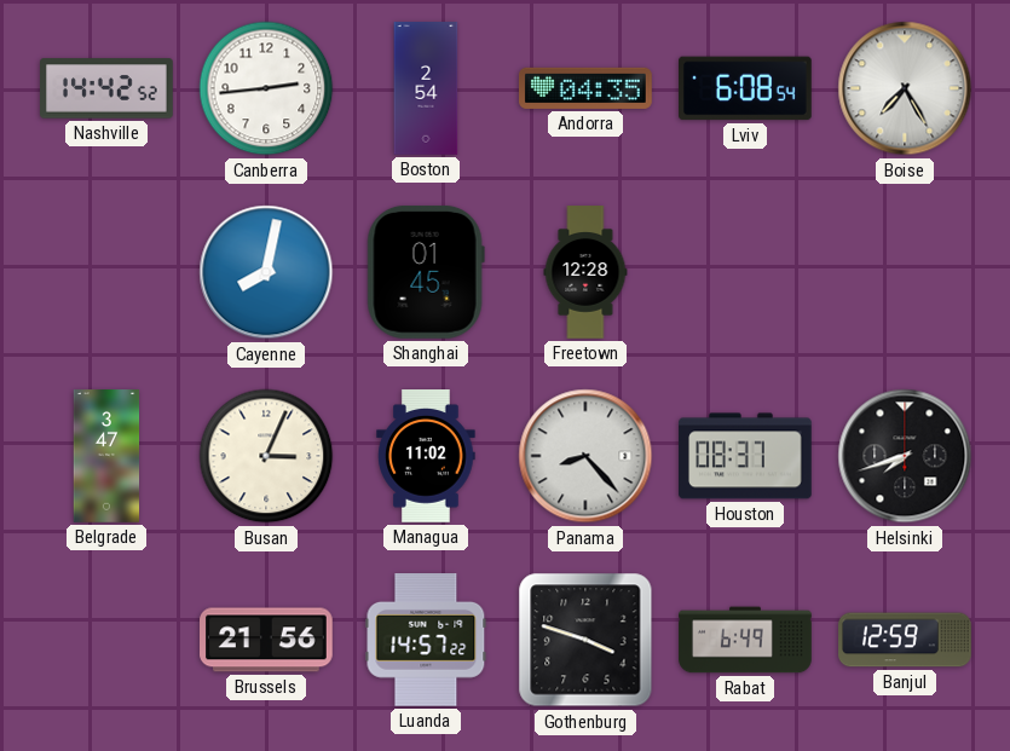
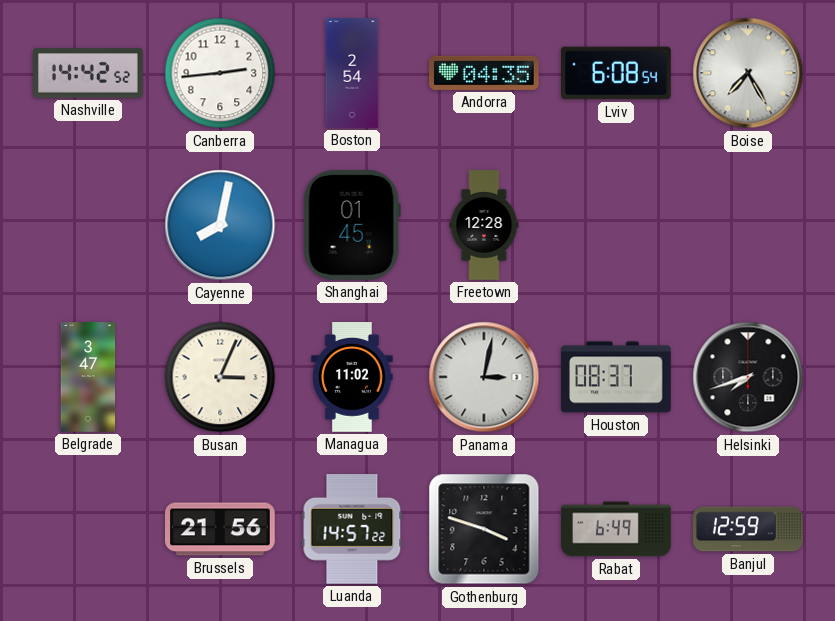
Panama: 8:23 -> 3:02
